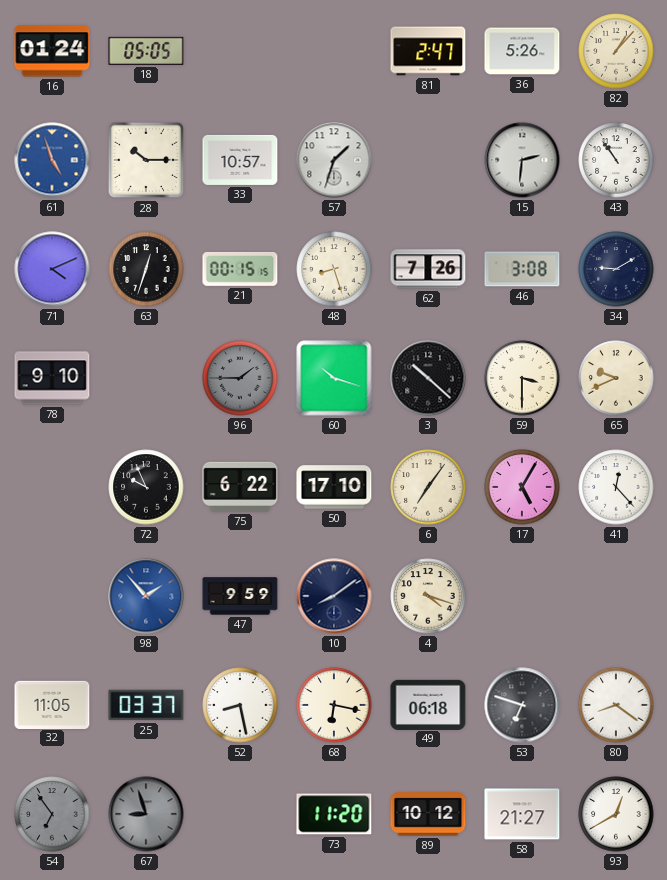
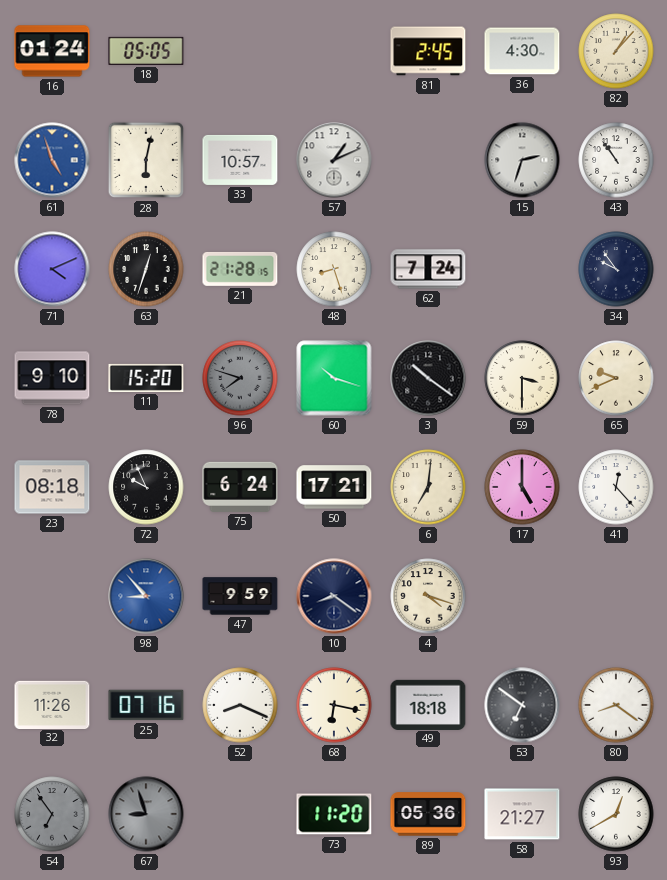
81: 2:47 -> 2:45
36: 5:26 -> 4:30
28: 10:15 -> 6:02
57: 1:33 -> 1:11
15: 2:31 -> 2:33
21: 00:15 -> 21:28
62: 7:26 -> 7:24
46: 3:08 -> none
34: 9:10 -> 9:54
11: none -> 15:20
96: 1:45 -> 7:48
3: 10:22 -> 10:21
23: none -> 08:18
75: 6:22 -> 6:24
50: 17:10 -> 17:21
6: 7:06 -> 7:01
17: 5:05 -> 5:00
98: 1:53 -> 8:53
10: 8:09 -> 8:21
32: 11:05 -> 11:26
25: 03:37 -> 07:16
52: 8:28 -> 8:19
49: 06:18 -> 18:18
53: 6:48 -> 6:51
89: 10:12 -> 05:36
